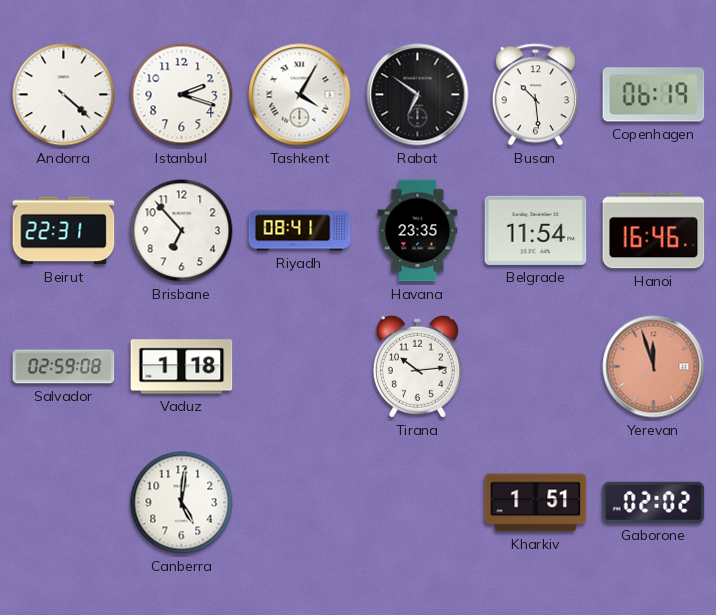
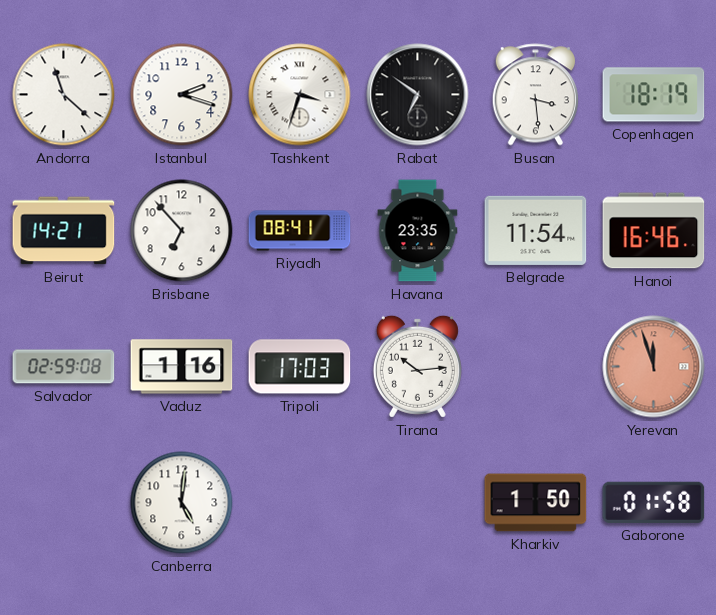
Andorra: 4:22 -> 11:22
Tashkent: 4:05 -> 3:33
Busan: 10:29 -> 3:29
Copenhagen: 06:19 -> 18:19
Beirut: 22:31 -> 14:21
Vaduz: 1:18 -> 1:16
Tripoli: none -> 17:03
Kharkiv: 1:51 -> 1:50
Gaborone: 02:02 -> 01:58
